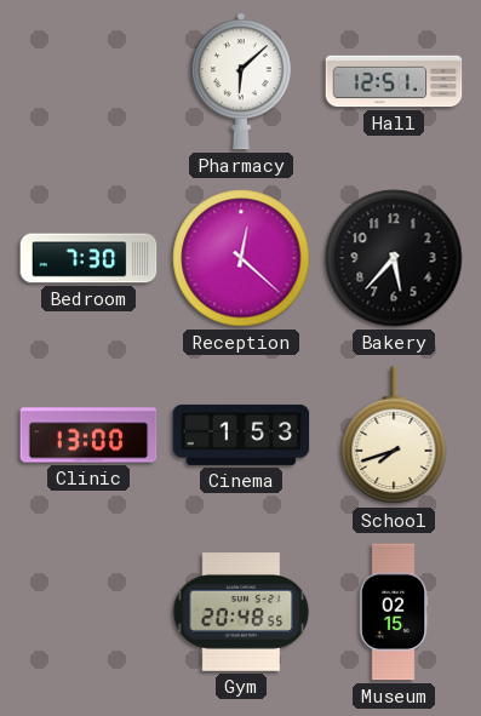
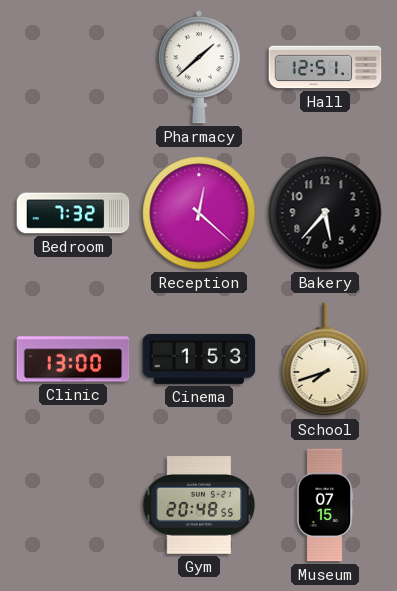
Pharmacy: 6:08 -> 1:38
Bedroom: 7:30 -> 7:32
Museum: 02:15 -> 07:15
